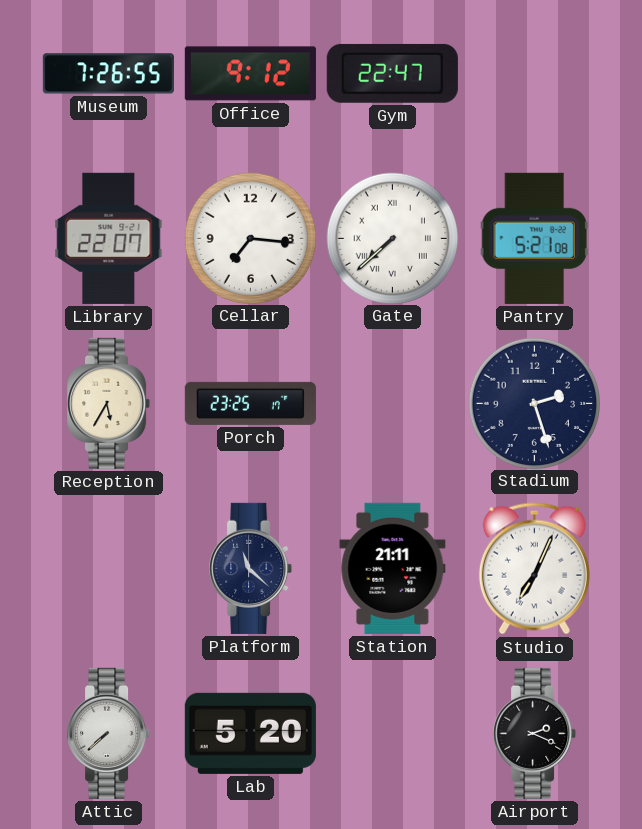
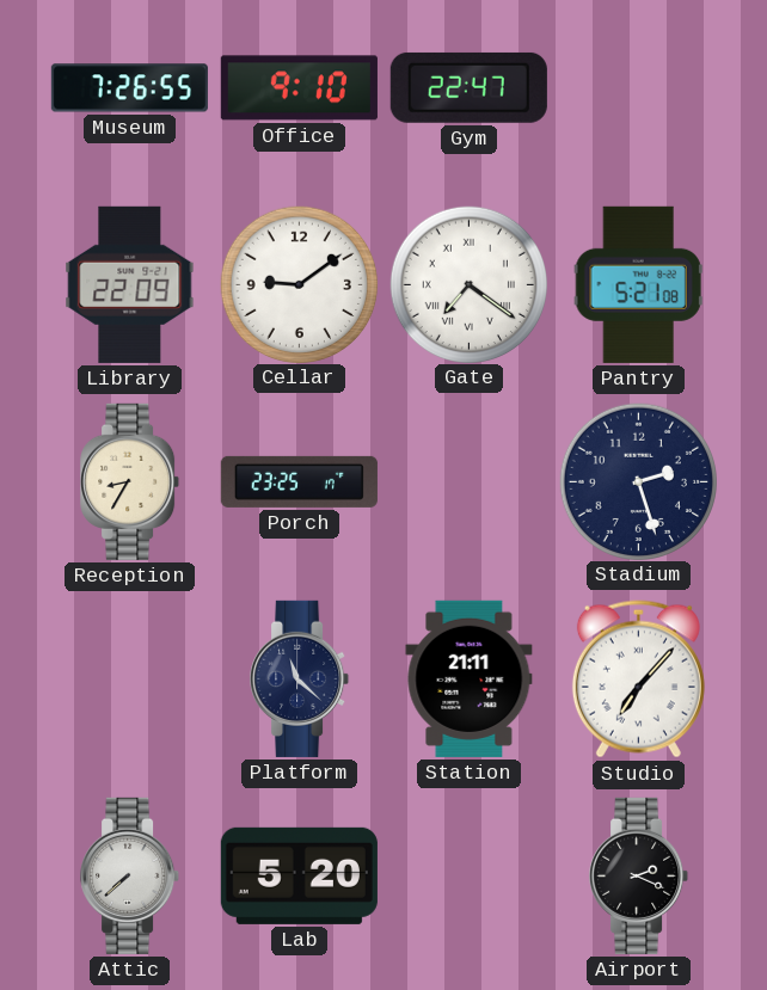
Office: 9:12 -> 9:10
Library: 22:07 -> 22:09
Cellar: 7:16 -> 9:09
Gate: 7:38 -> 7:21
Reception: 5:35 -> 8:35
Studio: 7:04 -> 7:07
